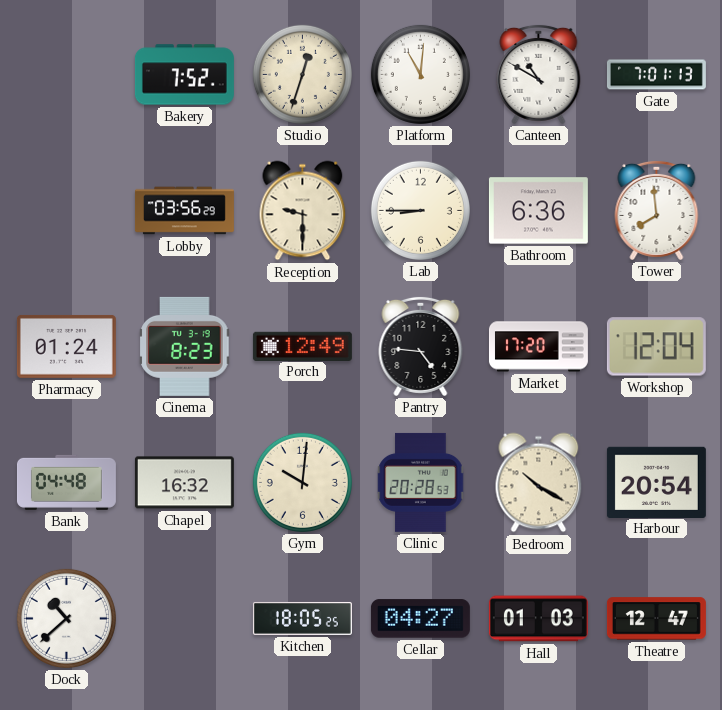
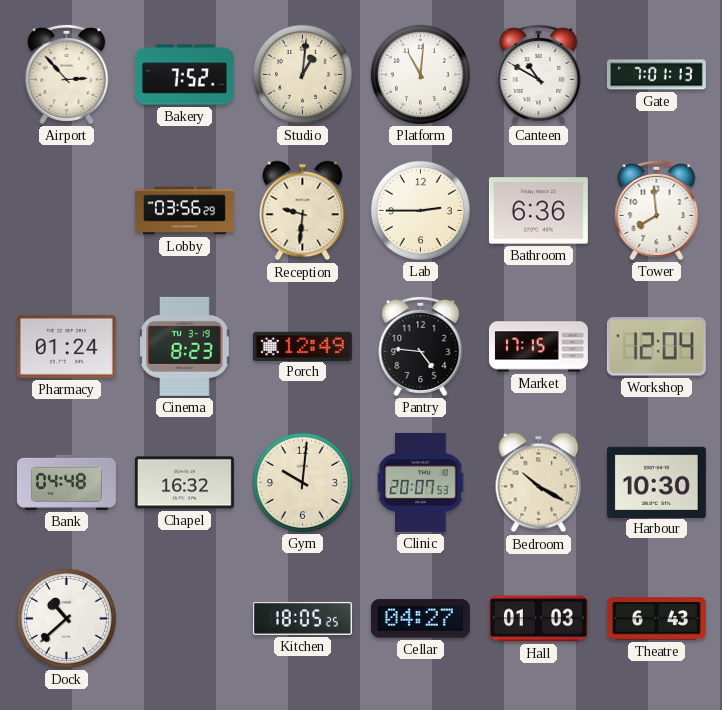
Airport: none -> 2:53
Studio: 12:33 -> 1:01
Reception: 9:30 -> 9:31
Lab: 8:45 -> 2:45
Market: 17:20 -> 17:15
Clinic: 20:28 -> 20:07
Harbour: 20:54 -> 10:30
Theatre: 12:47 -> 6:43
